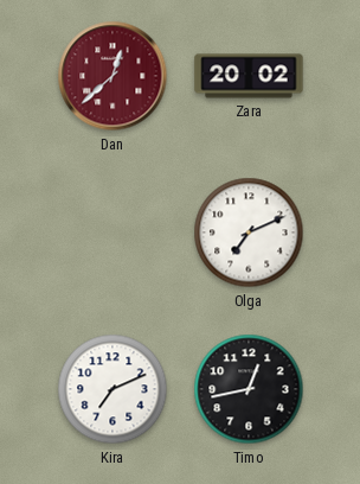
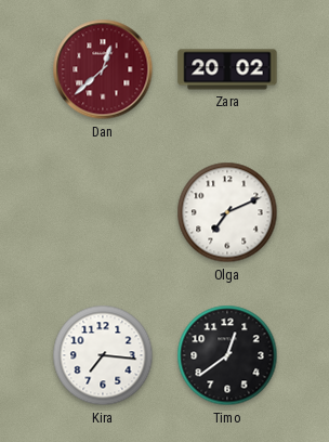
Kira: 7:11 -> 7:16
Timo: 12:43 -> 12:39
